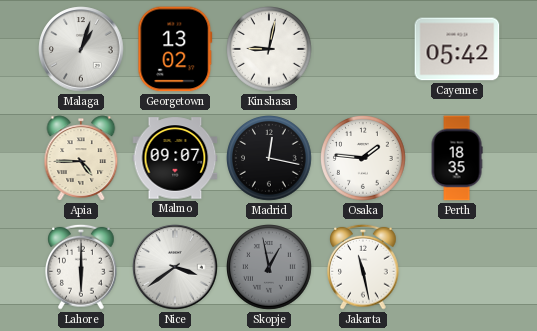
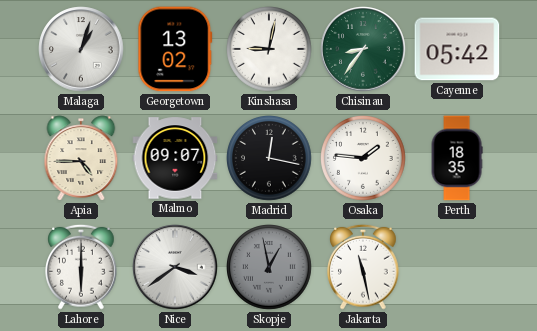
Chisinau: none -> 8:36
